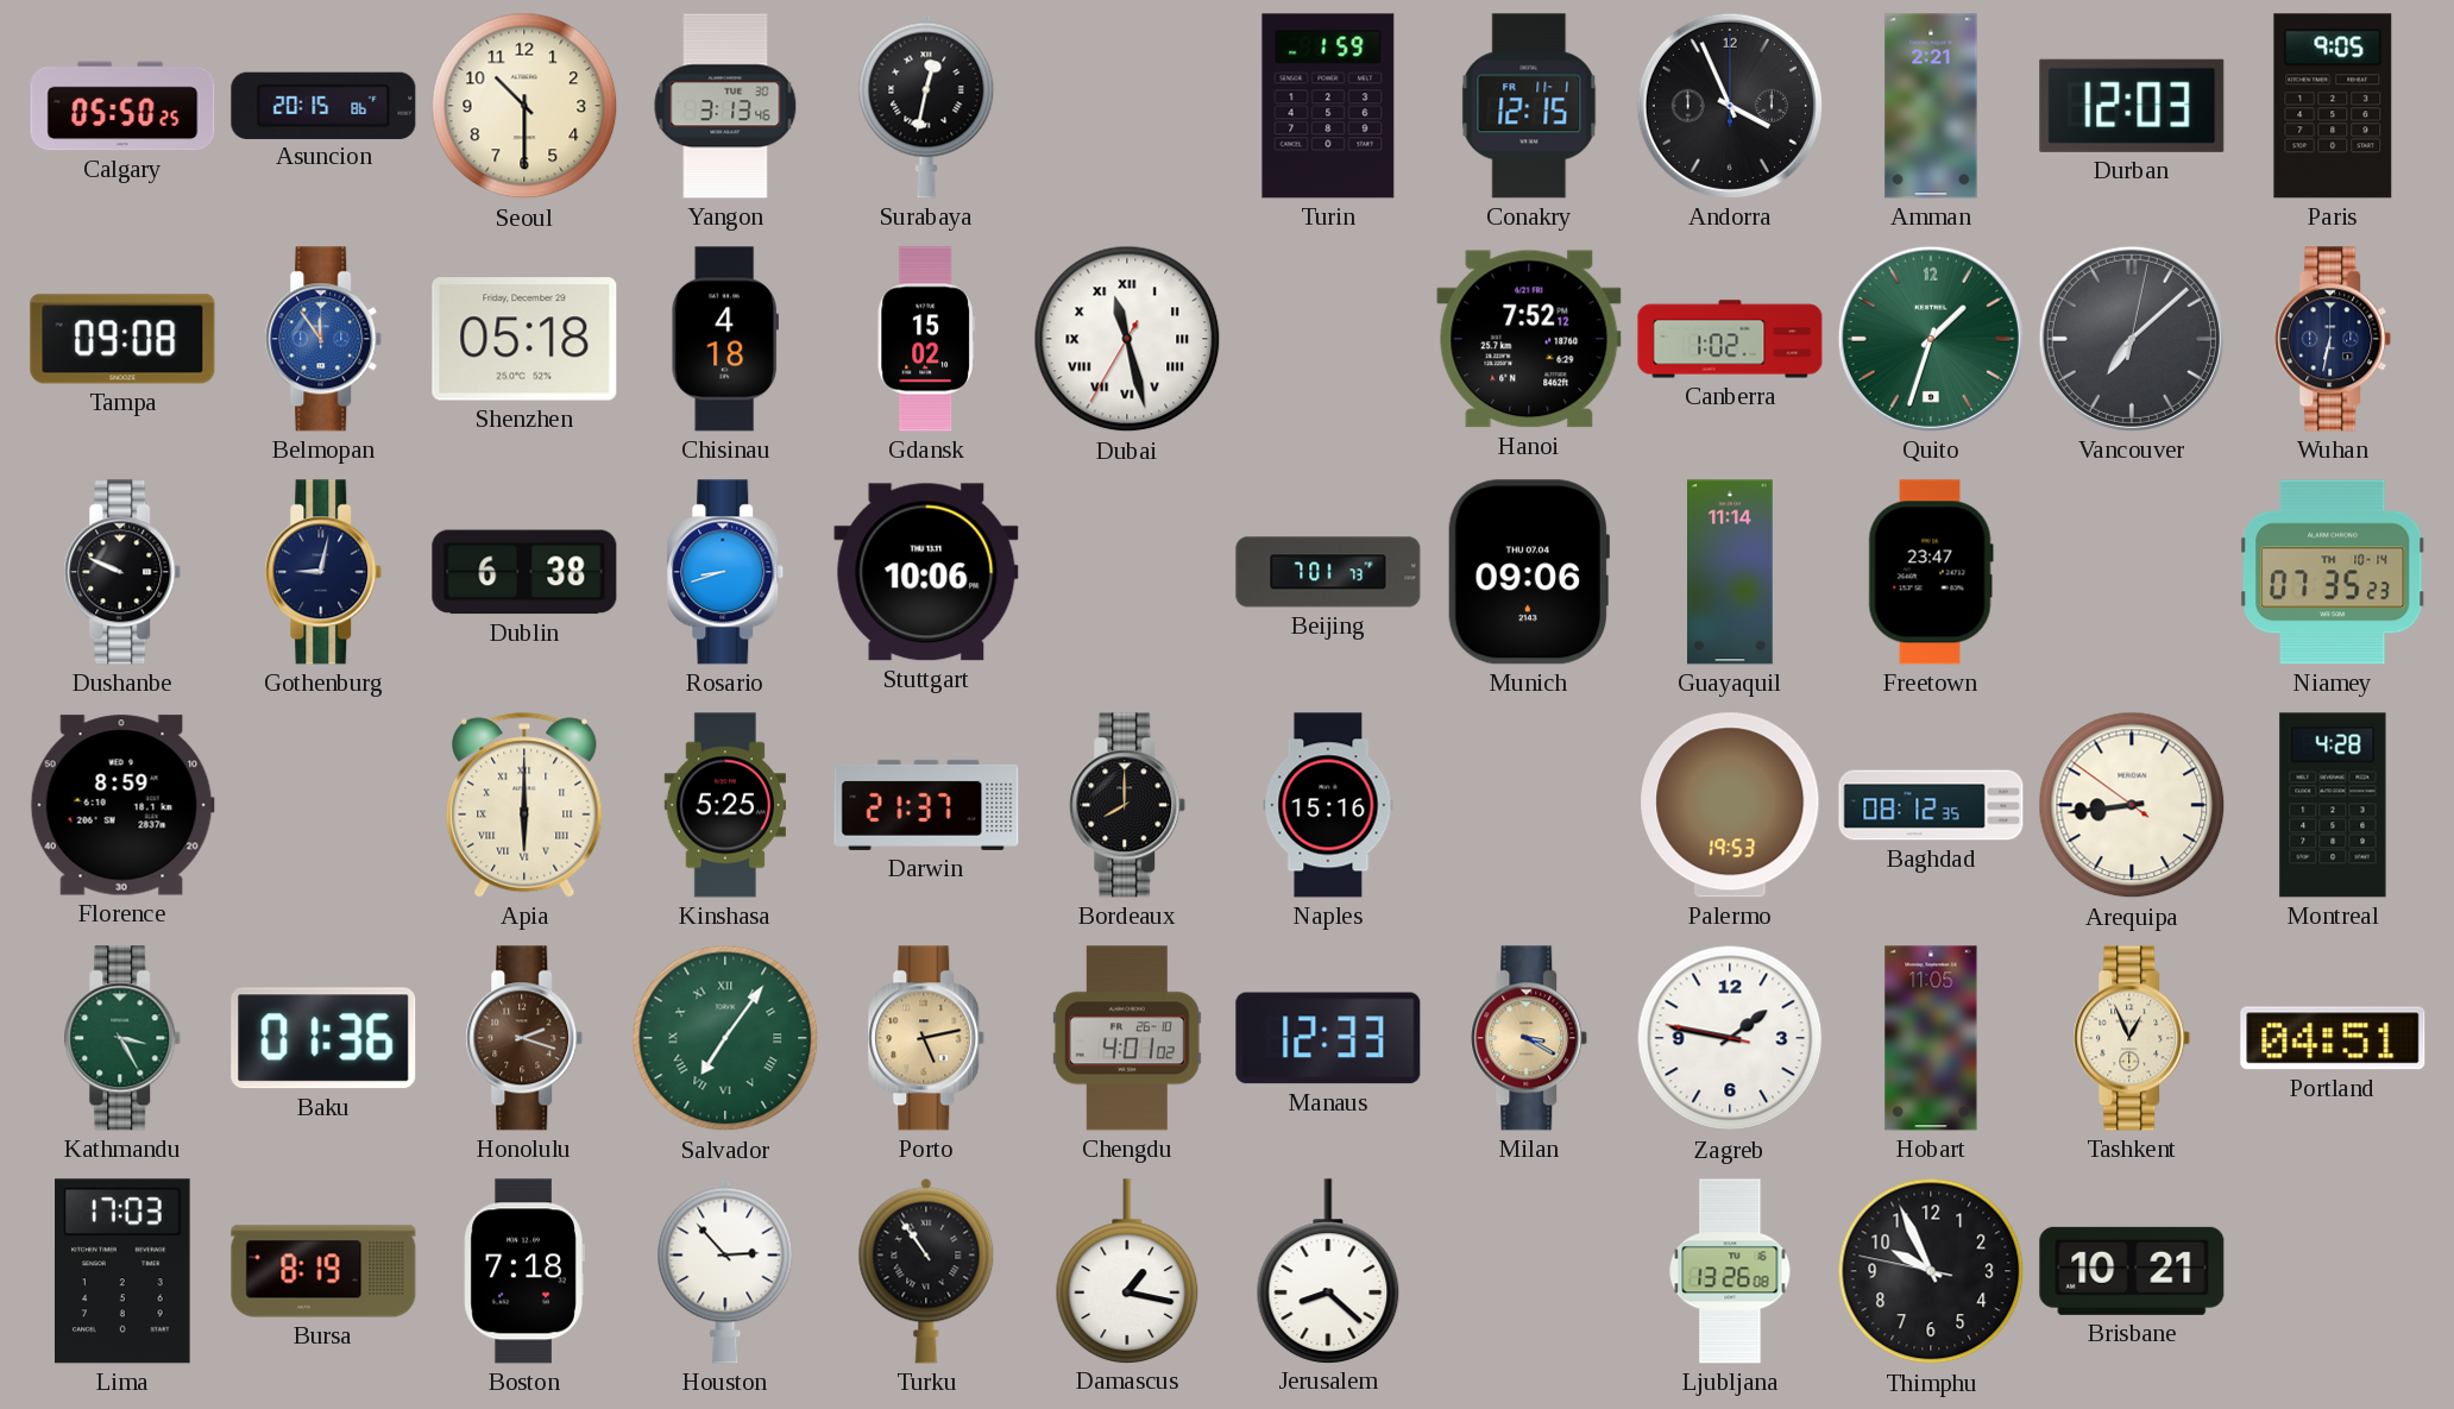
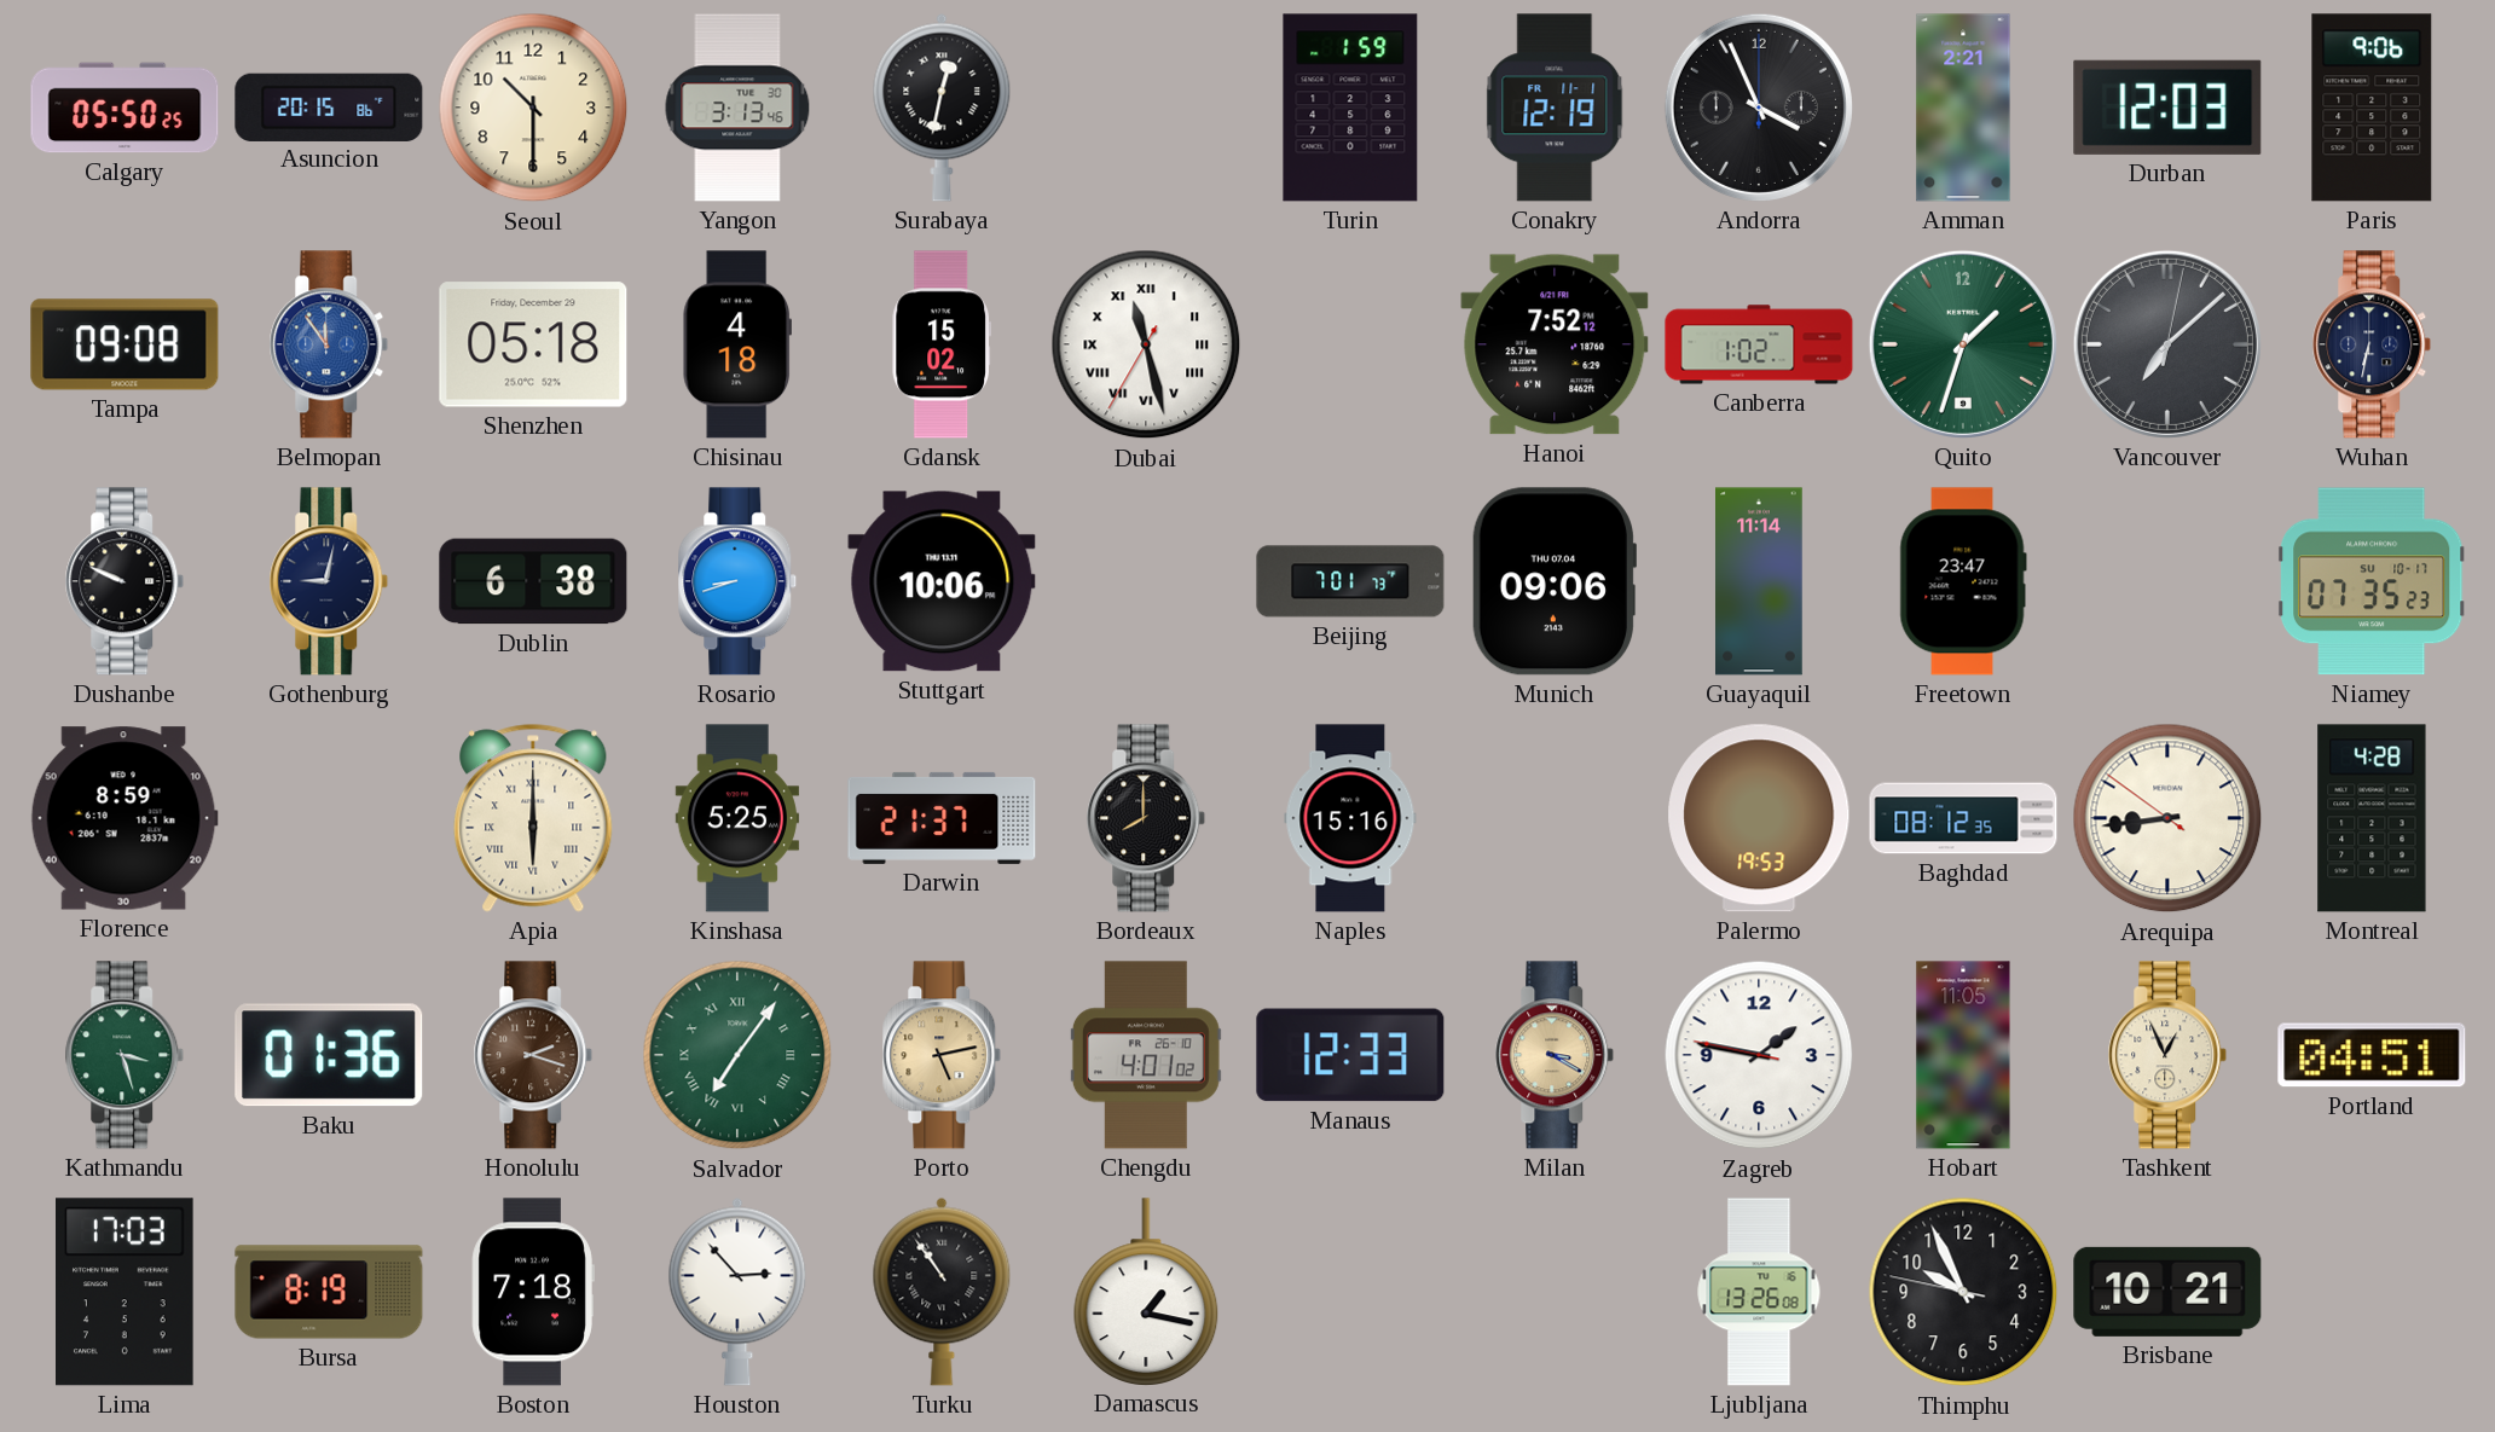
Conakry: 12:15 -> 12:19
Paris: 9:05 -> 9:06
Niamey date: TH 10-14 -> SU 10-17
Kathmandu: 3:25 -> 3:27
Jerusalem: 8:22 -> none
